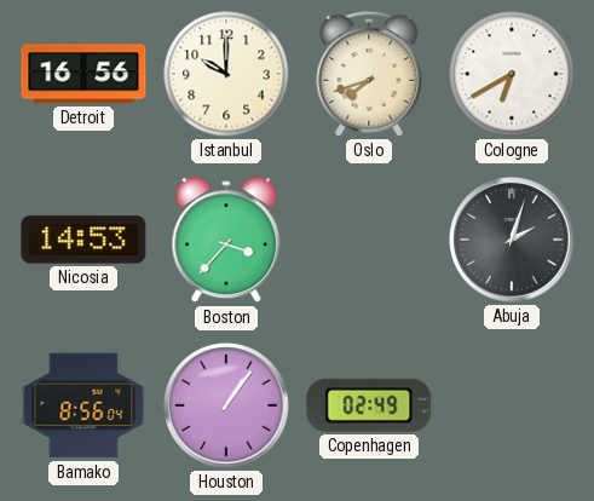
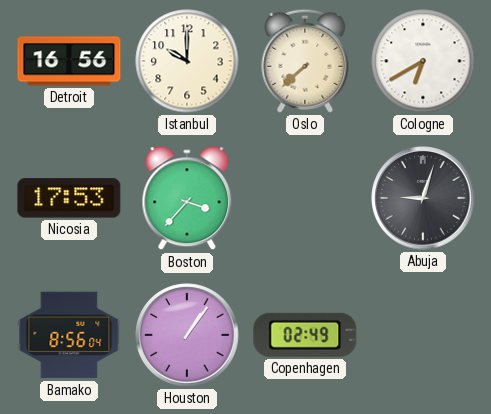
Oslo: 7:42 -> 7:38
Nicosia: 14:53 -> 17:53
Abuja: 2:03 -> 9:03
